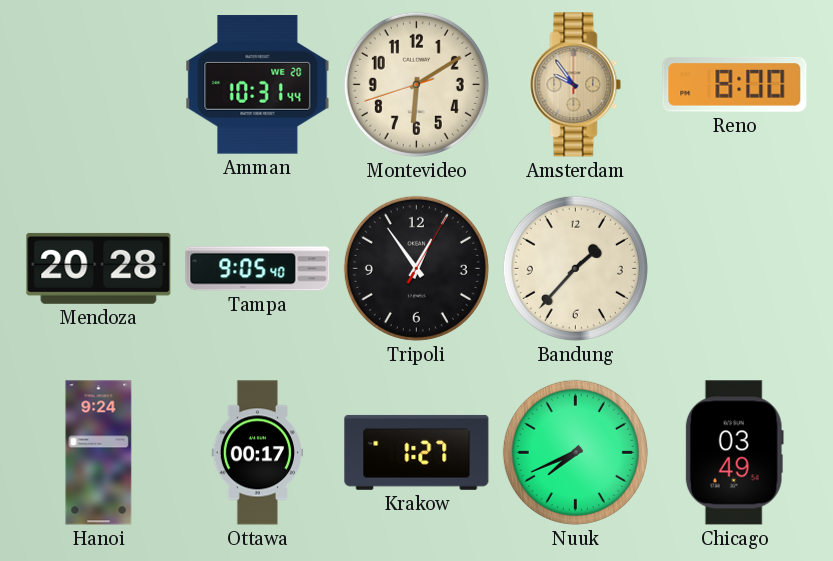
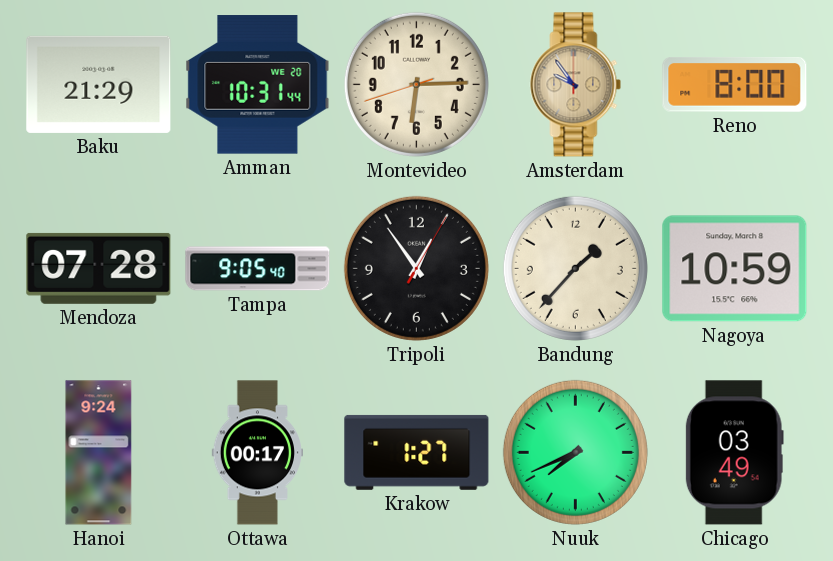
Baku: none -> 21:29
Montevideo: 6:09 -> 6:14
Mendoza: 20:28 -> 07:28
Nagoya: none -> 10:59
